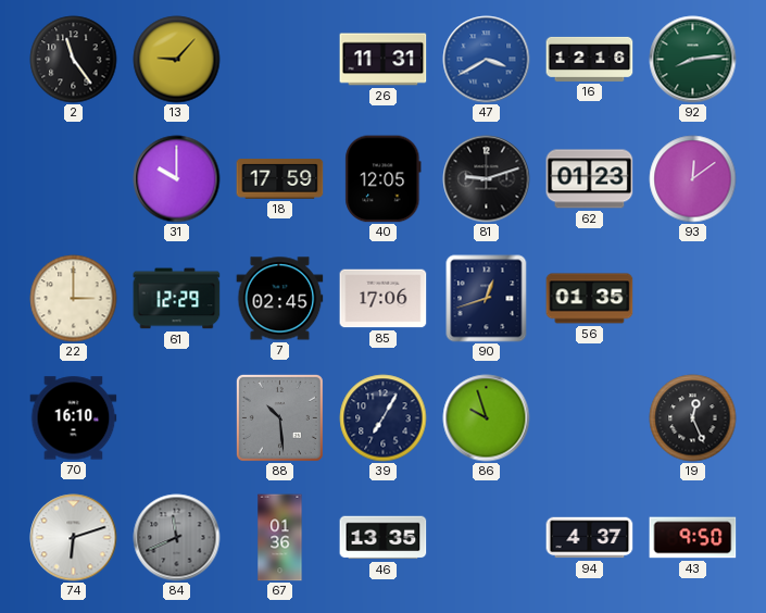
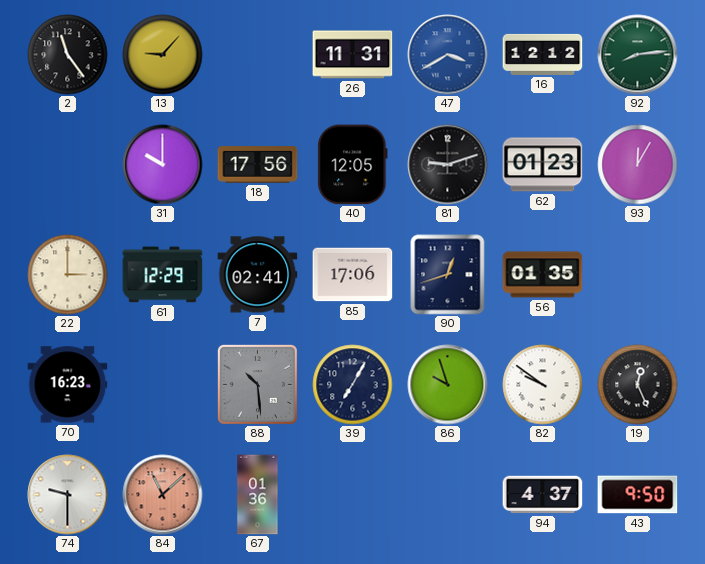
16: 12:16 -> 12:12
18: 17:59 -> 17:56
93: 12:09 -> 12:05
7: 02:45 -> 02:41
70: 16:10 -> 16:23
82: none -> 9:51
74: 6:12 -> 9:30
84: 11:41 -> 11:08
84 dial: grey -> salmon
46: 13:35 -> none
